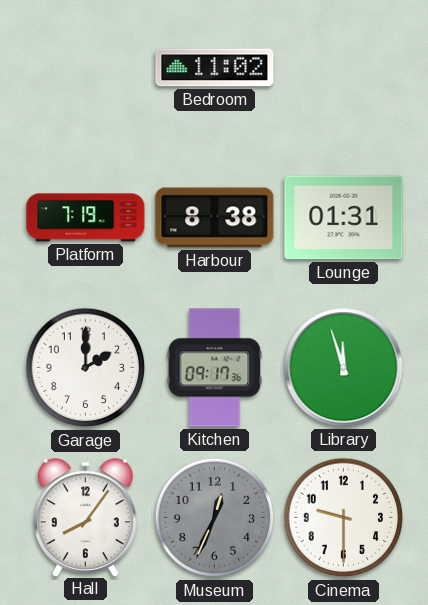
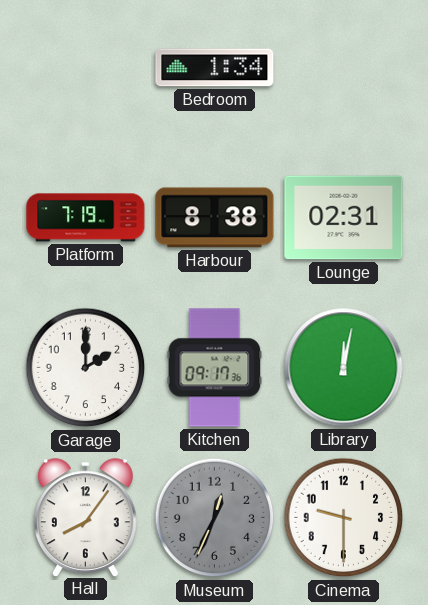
Bedroom: 11:02 -> 1:34
Lounge: 01:31 -> 02:31
Library: 11:57 -> 12:02
